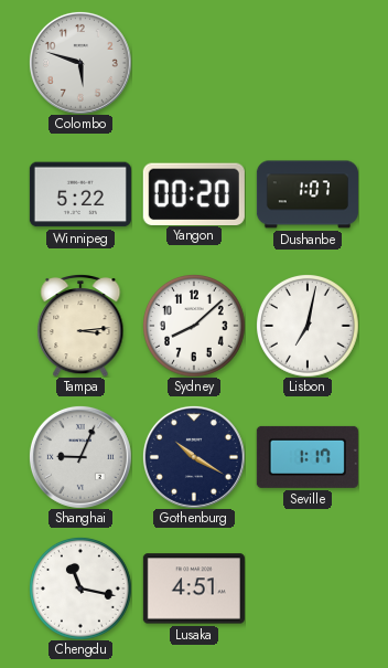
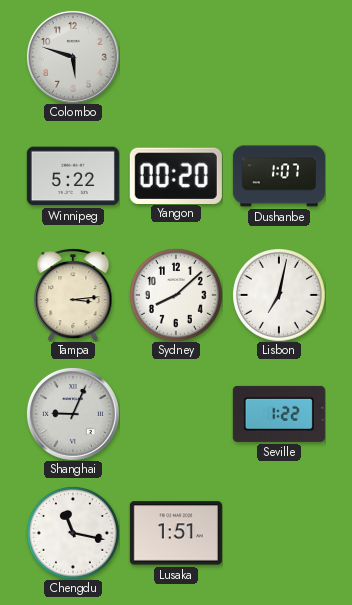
Gothenburg: 10:20 -> none
Seville: 1:17 -> 1:22
Lusaka: 4:51 -> 1:51
